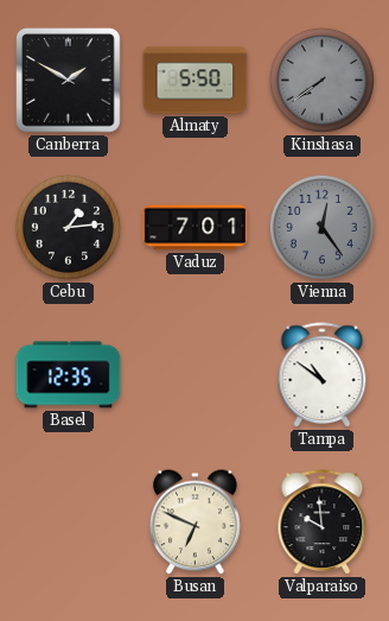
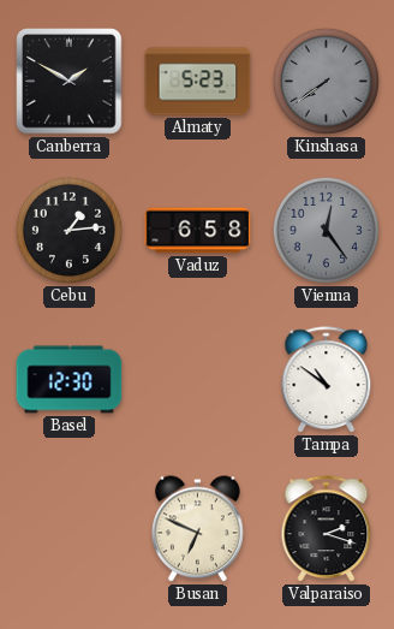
Almaty: 5:50 -> 5:23
Vaduz: 7:01 -> 6:58
Basel: 12:35 -> 12:30
Valparaiso: 9:59 -> 2:18
